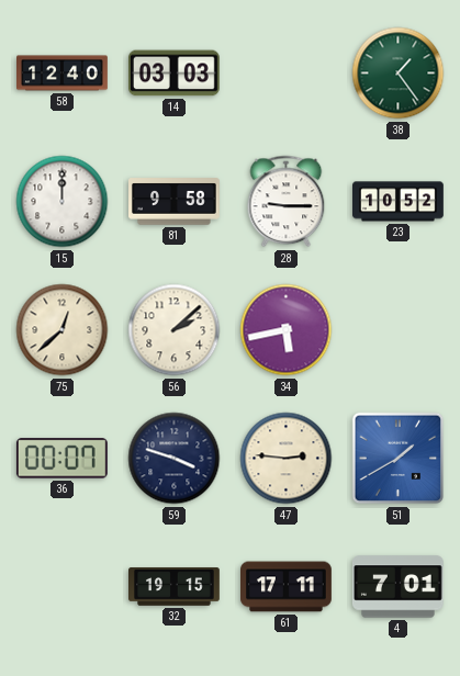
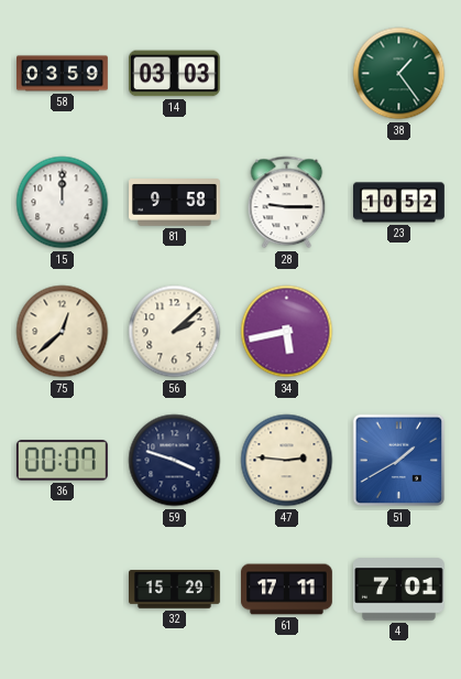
58: 12:40 -> 03:59
32: 19:15 -> 15:29
